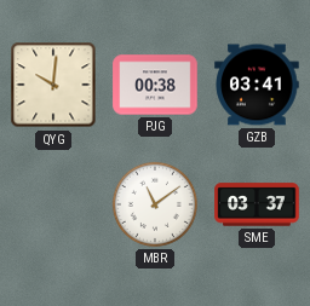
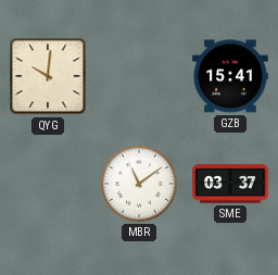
PJG: 00:38 -> none
GZB: 03:41 -> 15:41
